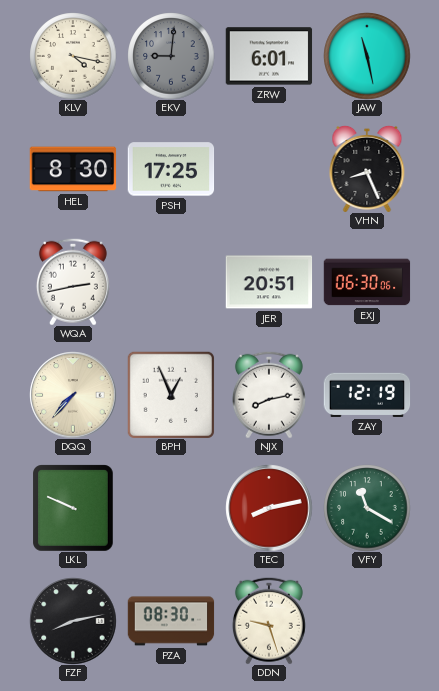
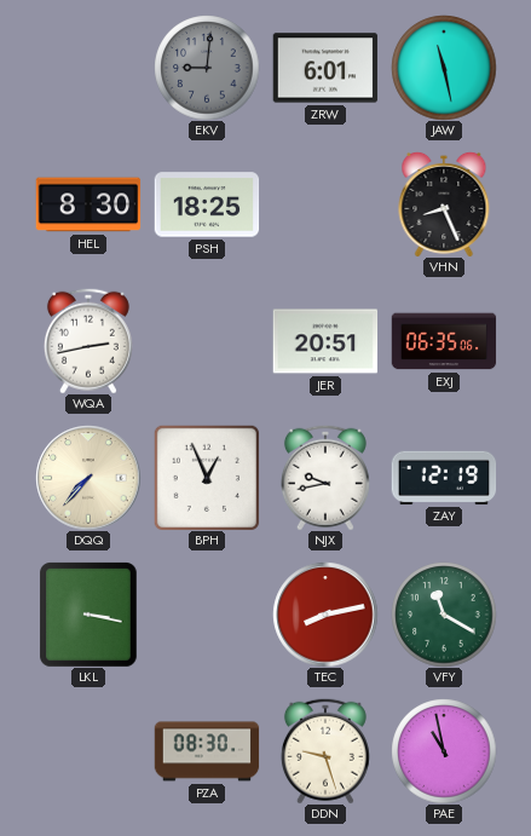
KLV: 4:17 -> none
PSH: 17:25 -> 18:25
EXJ: 06:30 -> 06:35
NJX: 8:13 -> 9:43
LKL: 9:49 -> 3:17
FZF: 8:13 -> none
PAE: none -> 10:58
